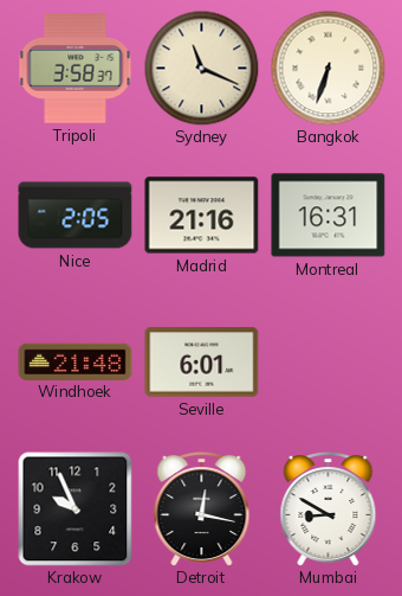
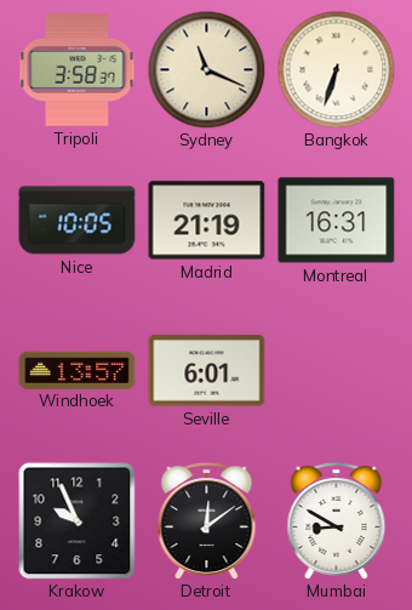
Nice: 2:05 -> 10:05
Madrid: 21:16 -> 21:19
Windhoek: 21:48 -> 13:57
Detroit: 12:17 -> 12:09
